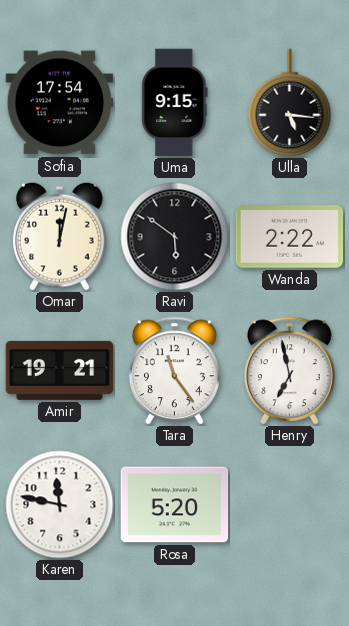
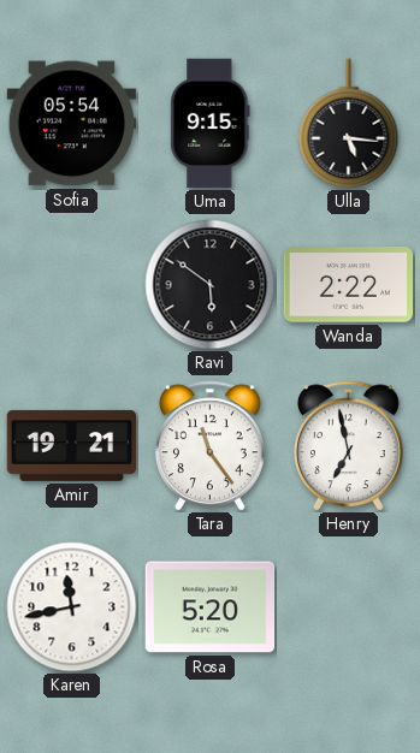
Sofia: 17:54 -> 05:54
Omar: 12:02 -> none
Karen: 11:47 -> 11:43
